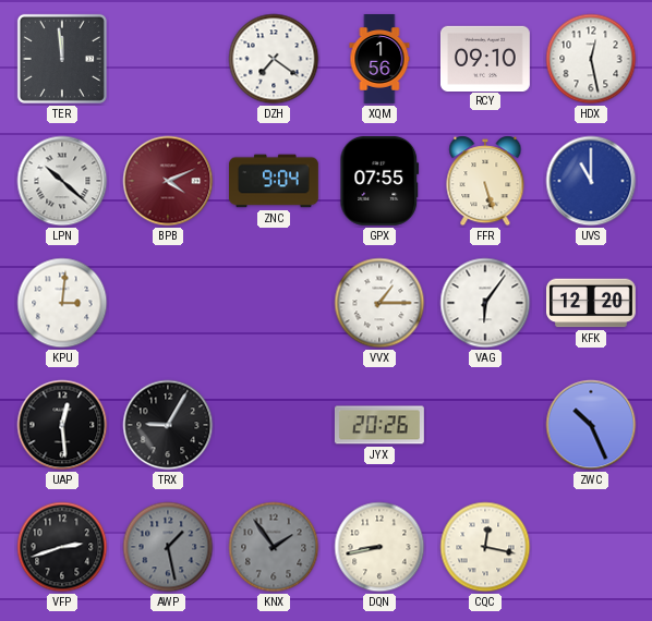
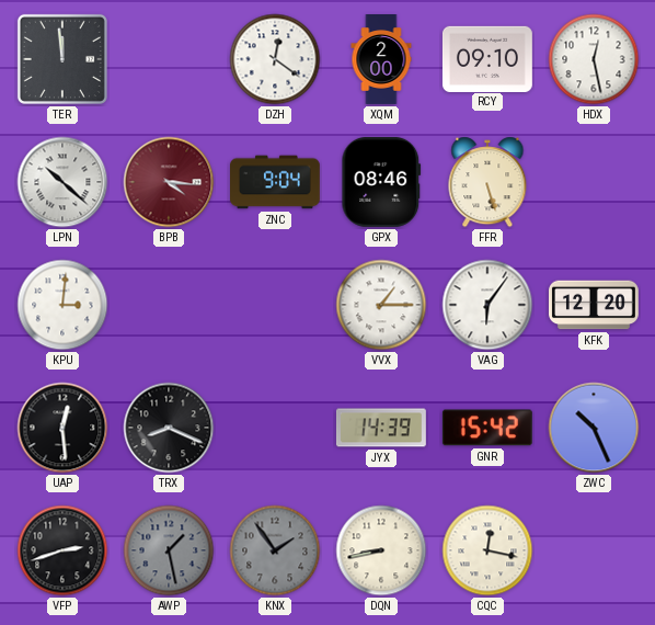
DZH: 7:21 -> 12:21
XQM: 1:56 -> 2:00
BPB: 4:11 -> 4:16
GPX: 07:55 -> 08:46
UVS: 11:00 -> none
TRX: 9:05 -> 8:19
JYX: 20:26 -> 14:39
GNR: none -> 15:42
